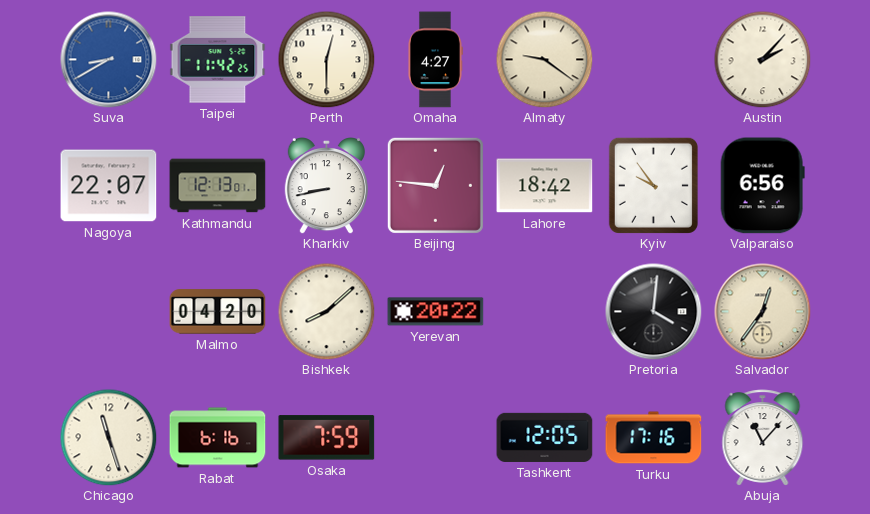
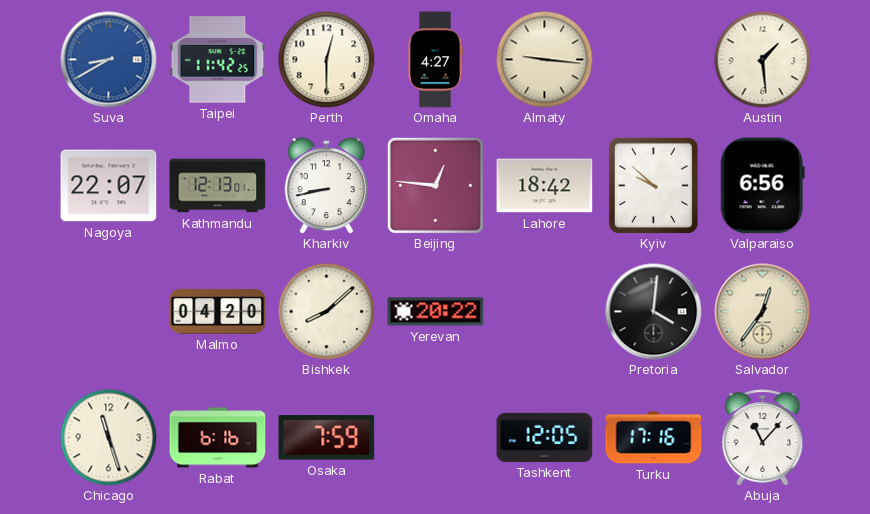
Almaty: 9:21 -> 9:16
Austin: 2:07 -> 1:29
Kyiv: 9:54 -> 9:52
